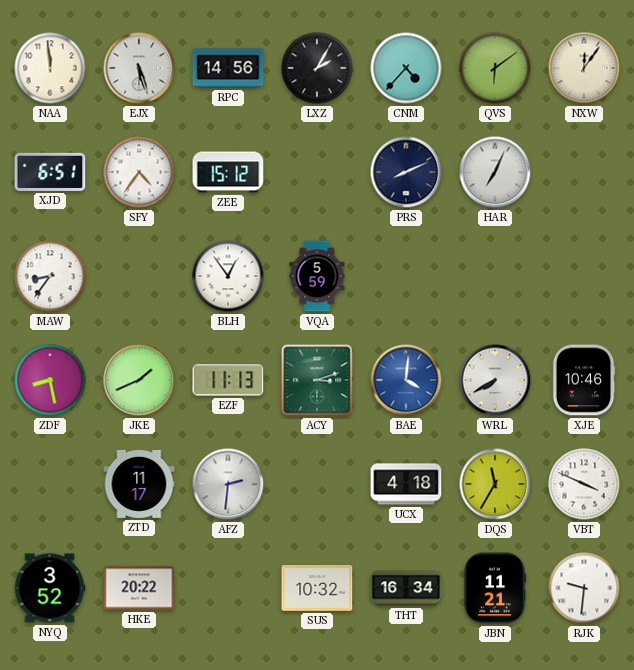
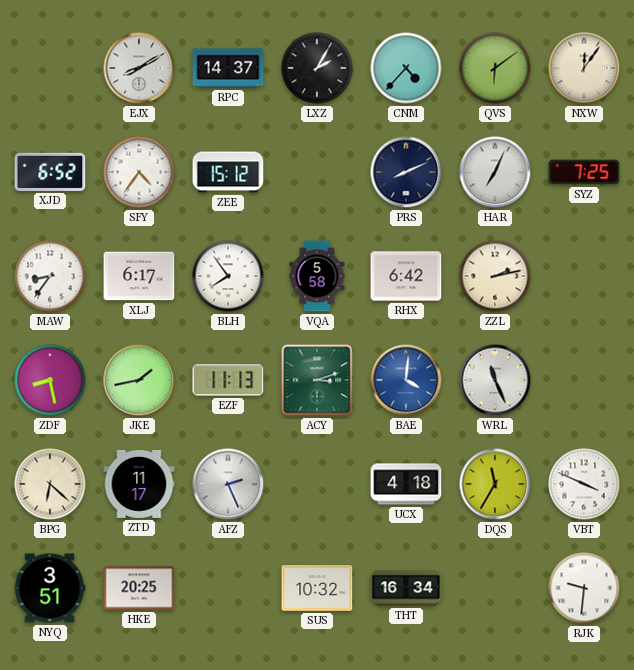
NAA: 11:59 -> none
EJX: 5:27 -> 8:10
RPC: 14:56 -> 14:37
XJD: 6:51 -> 6:52
SYZ: none -> 7:25
XLJ: none -> 6:17
BLH: 12:54 -> 7:54
VQA: 5:59 -> 5:58
RHX: none -> 6:42
ZZL: none -> 2:13
JKE: 1:41 -> 1:43
WRL: 7:40 -> 11:26
XJE: 10:46 -> none
BPG: none -> 6:22
AFZ: 2:31 -> 2:26
NYQ: 3:52 -> 3:51
HKE: 20:22 -> 20:25
JBN: 11:21 -> none
